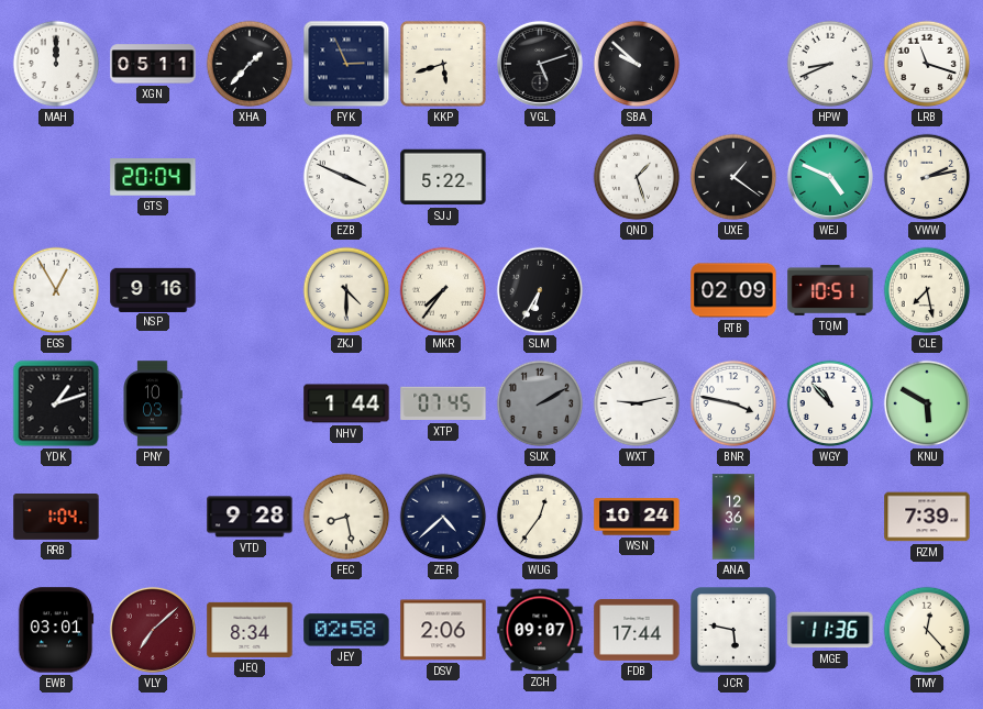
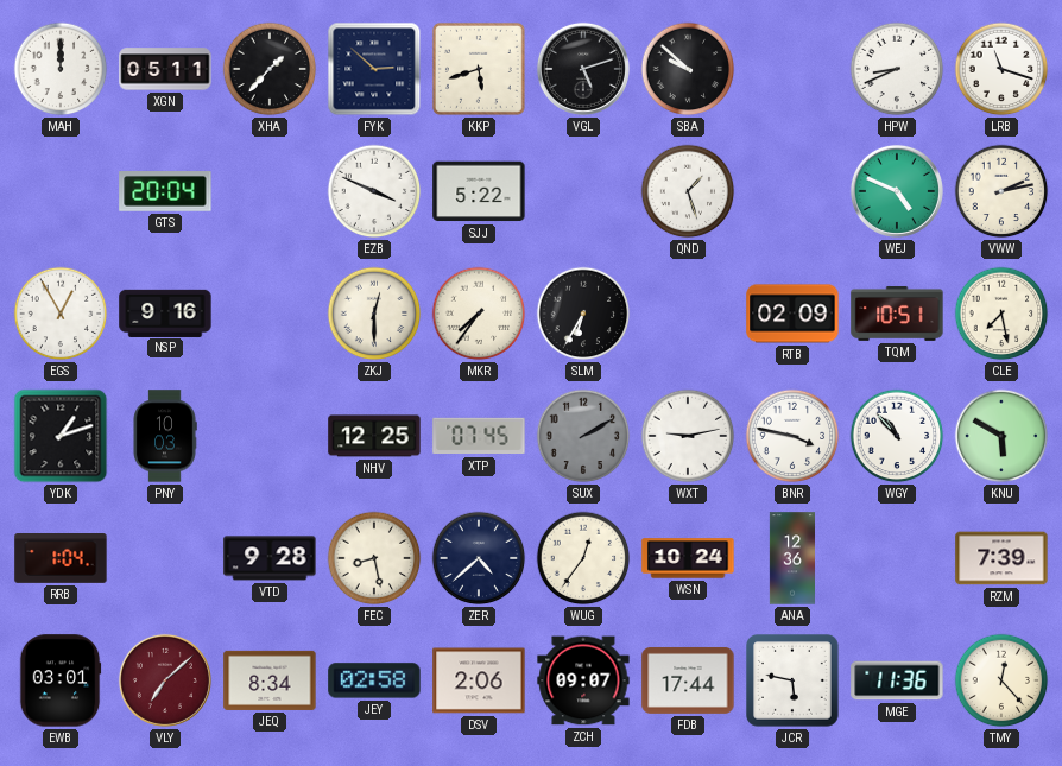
FYK: 2:56 -> 2:52
UXE: 1:21 -> none
ZKJ: 4:30 -> 12:30
NHV: 1:44 -> 12:25
